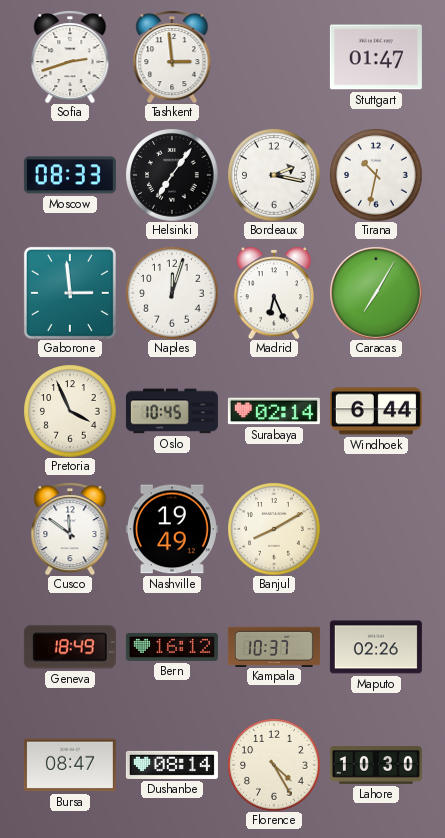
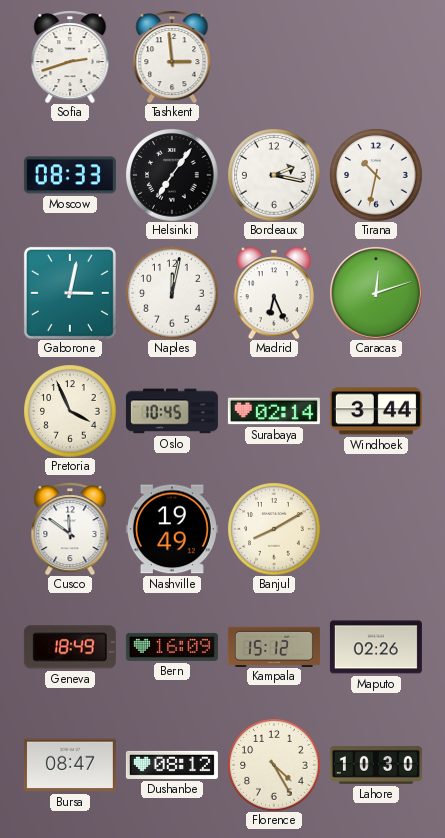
Stuttgart: 01:47 -> none
Gaborone: 2:59 -> 3:02
Naples: 12:03 -> 12:02
Caracas: 7:05 -> 12:12
Windhoek: 6:44 -> 3:44
Bern: 16:12 -> 16:09
Kampala: 10:37 -> 15:12
Dushanbe: 08:14 -> 08:12
